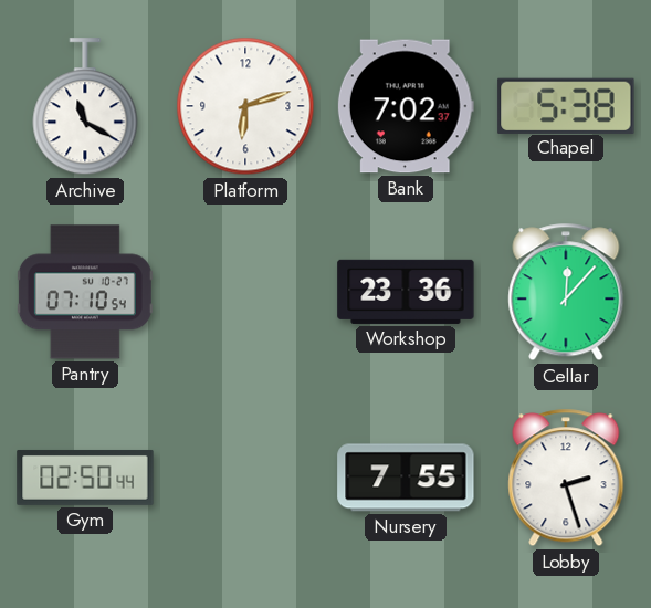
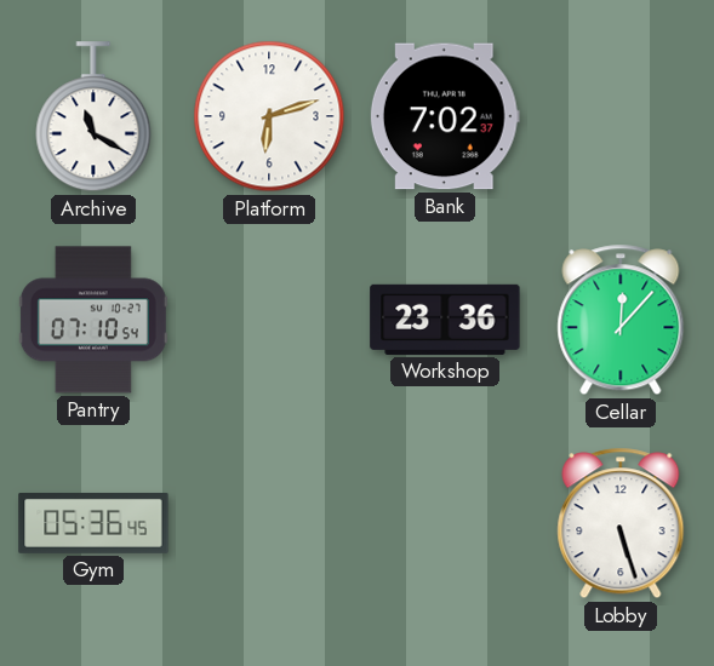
Chapel: 5:38 -> none
Gym: 02:50 -> 05:36
Nursery: 7:55 -> none
Lobby: 2:27 -> 5:27
